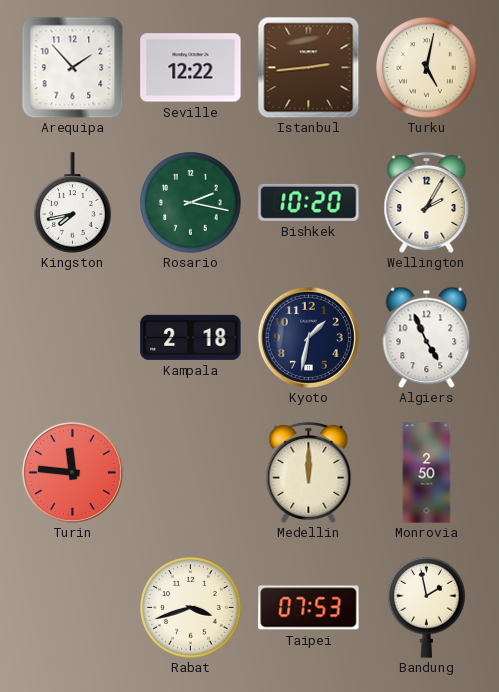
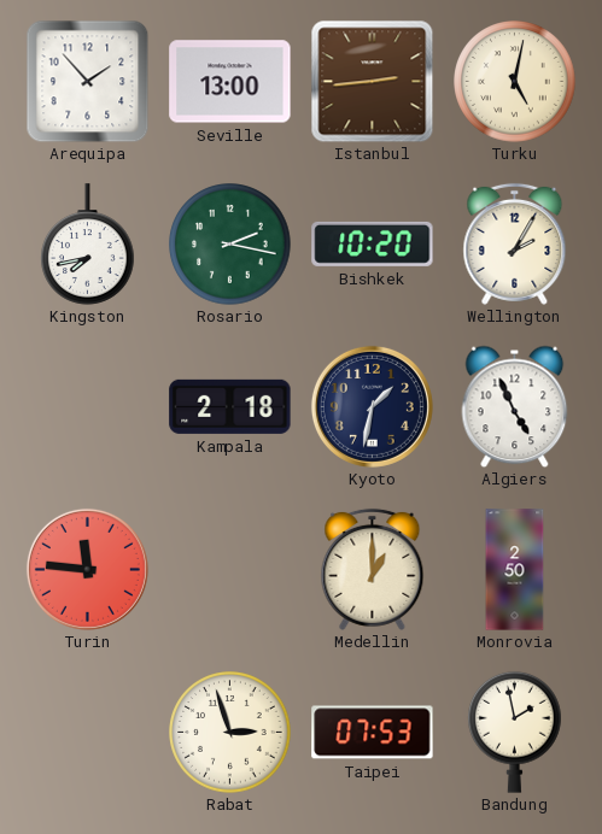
Seville: 12:22 -> 13:00
Medellin: 12:00 -> 1:00
Rabat: 3:42 -> 2:57
